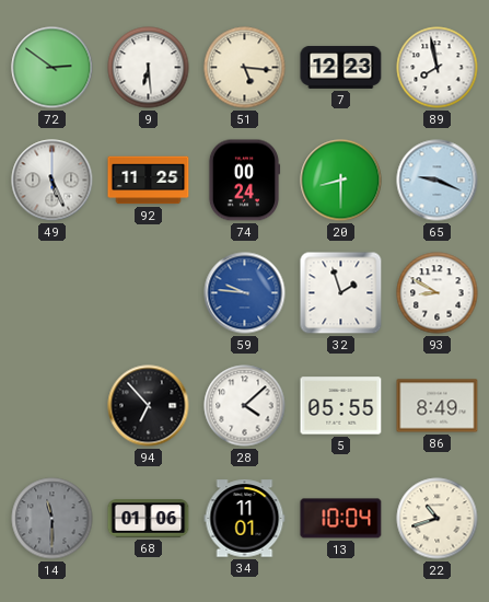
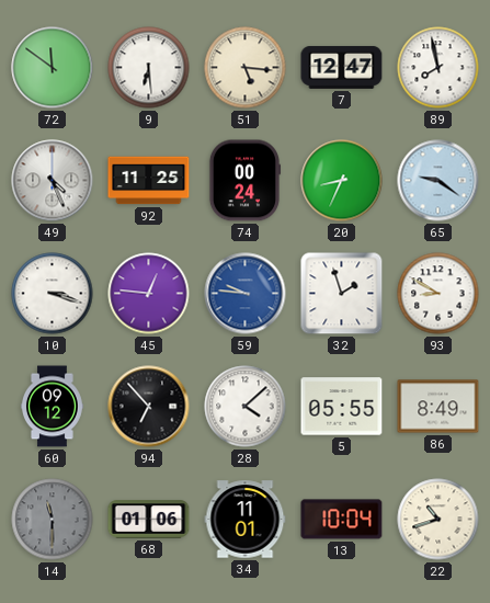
72: 2:51 -> 11:51
7: 12:23 -> 12:47
49: 5:26 -> 4:26
20: 8:30 -> 8:34
65: 9:19 -> 9:21
10: none -> 3:18
45: none -> 12:46
60: none -> 09:12
